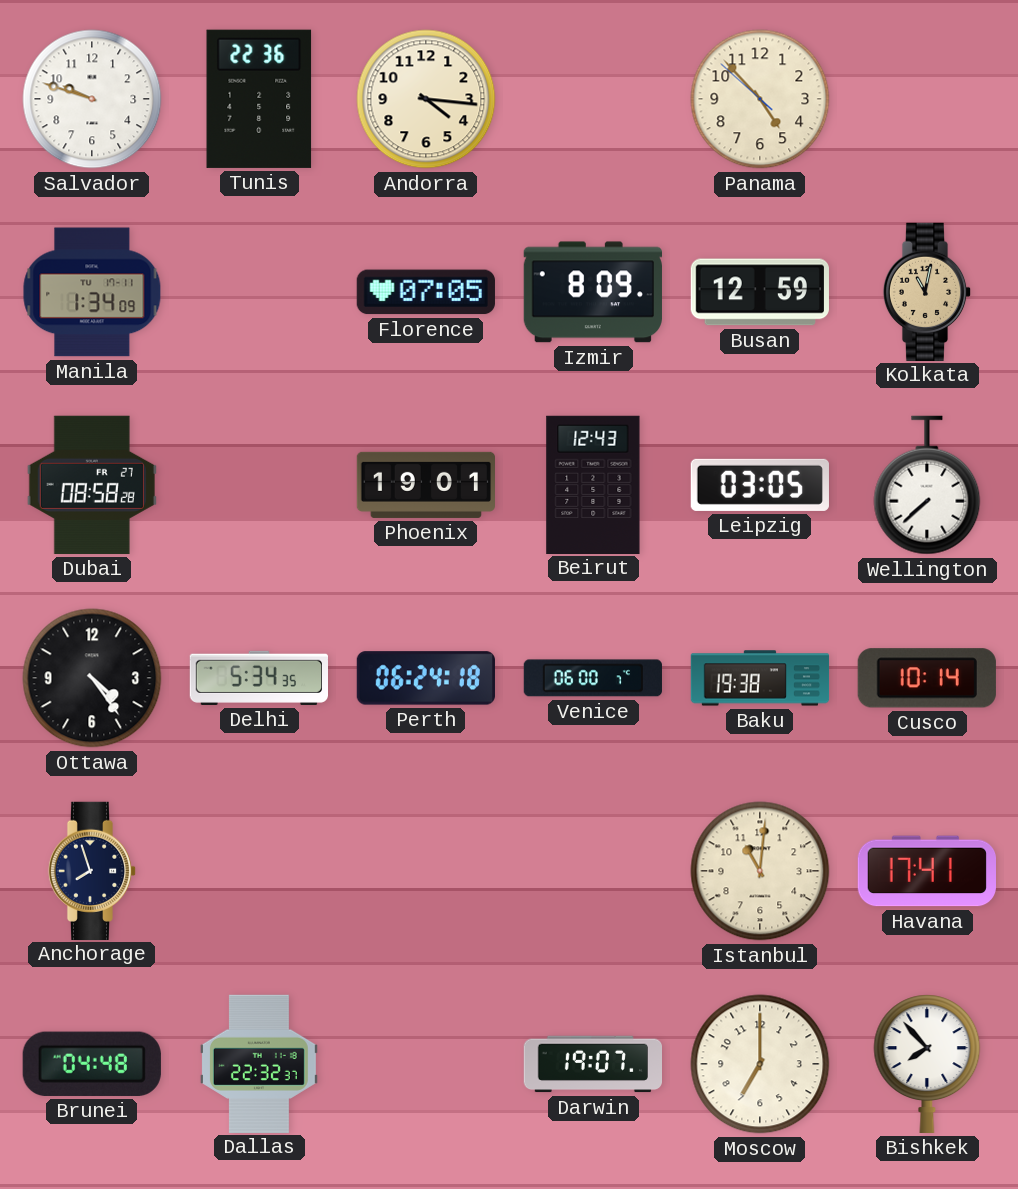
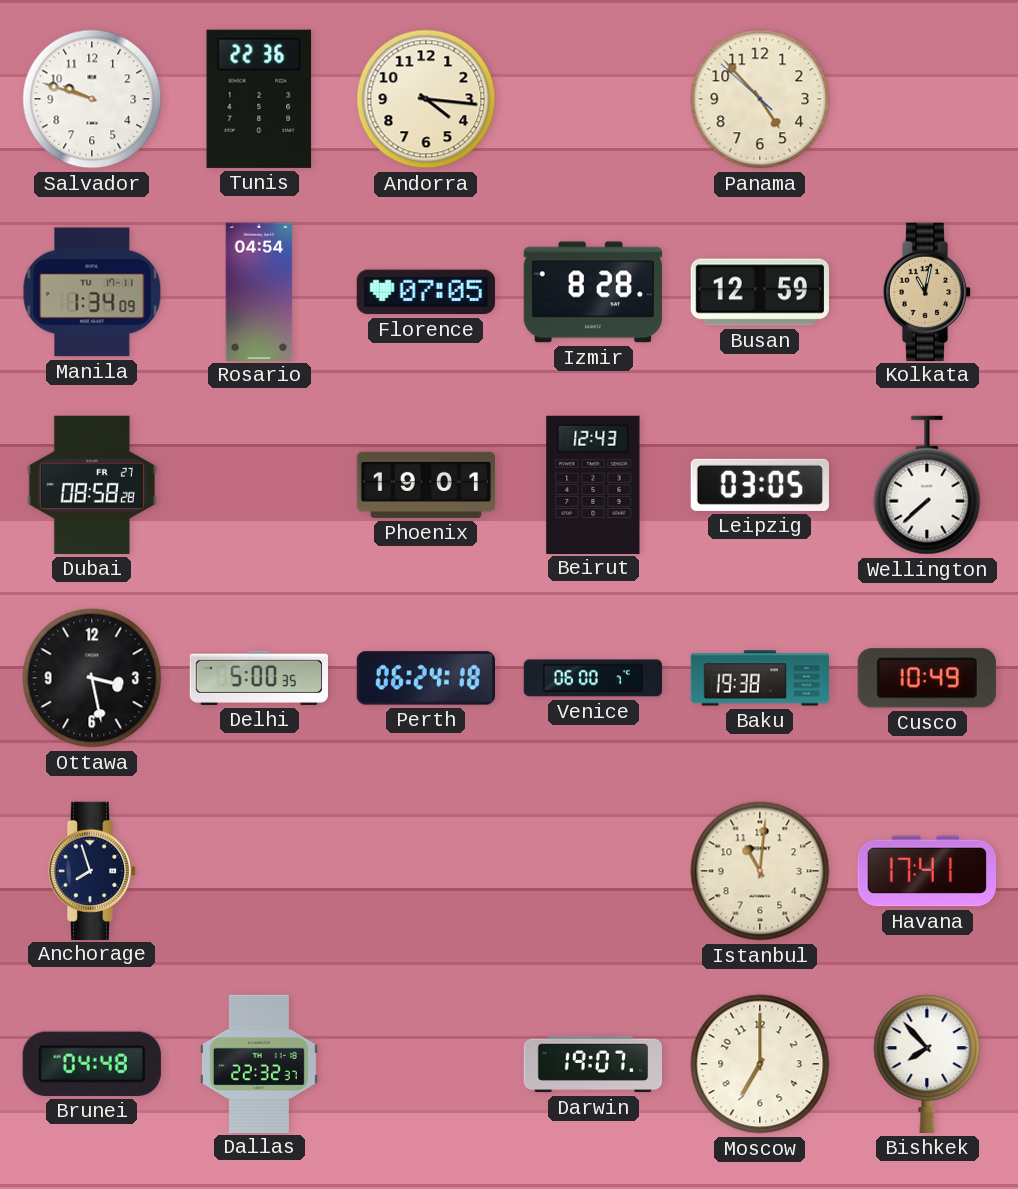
Rosario: none -> 04:54
Izmir: 8:09 -> 8:28
Ottawa: 4:24 -> 3:28
Delhi: 5:34 -> 5:00
Cusco: 10:14 -> 10:49
